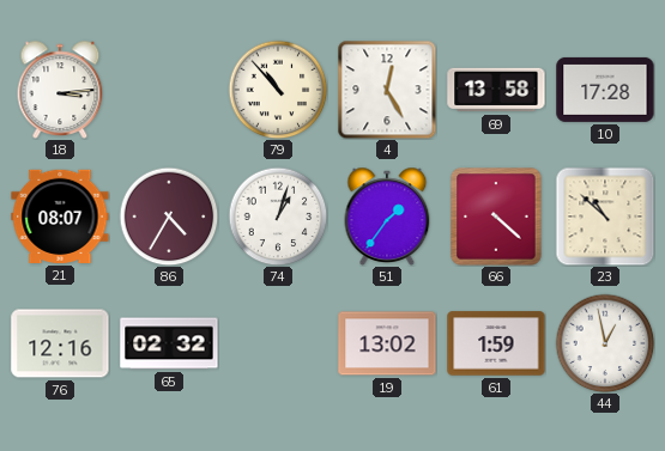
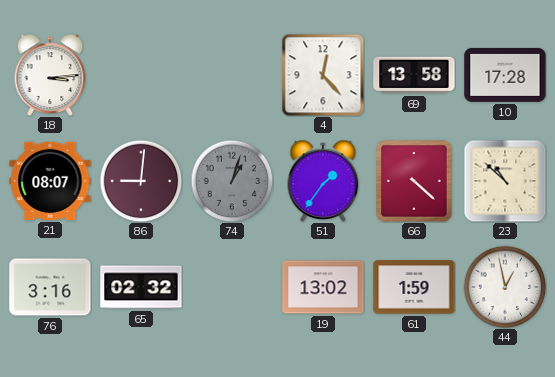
79: 10:53 -> none
4: 12:25 -> 12:23
86: 4:35 -> 9:01
74 dial: white -> grey
76: 12:16 -> 3:16
